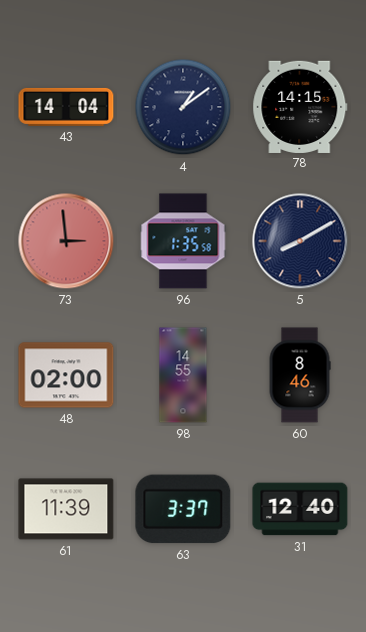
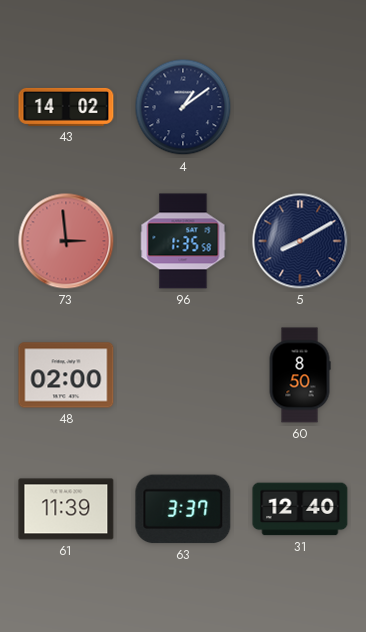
43: 14:04 -> 14:02
78: 14:15 -> none
98: 14:55 -> none
60: 8:46 -> 8:50
